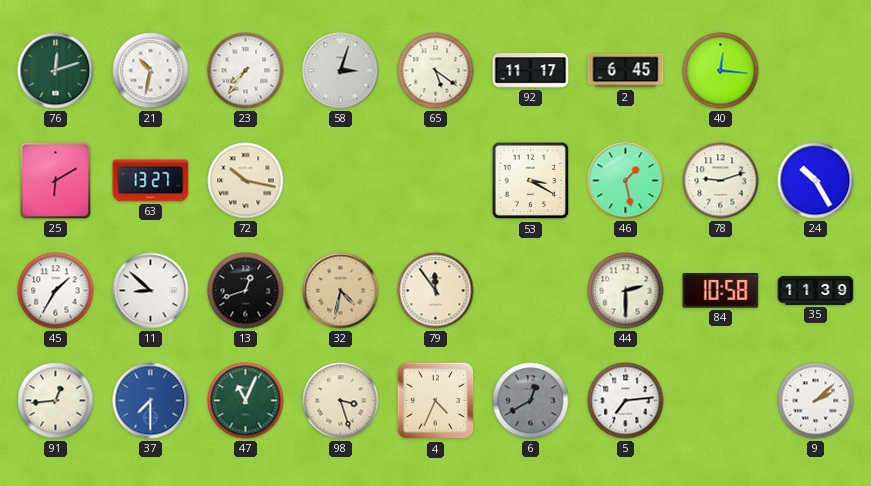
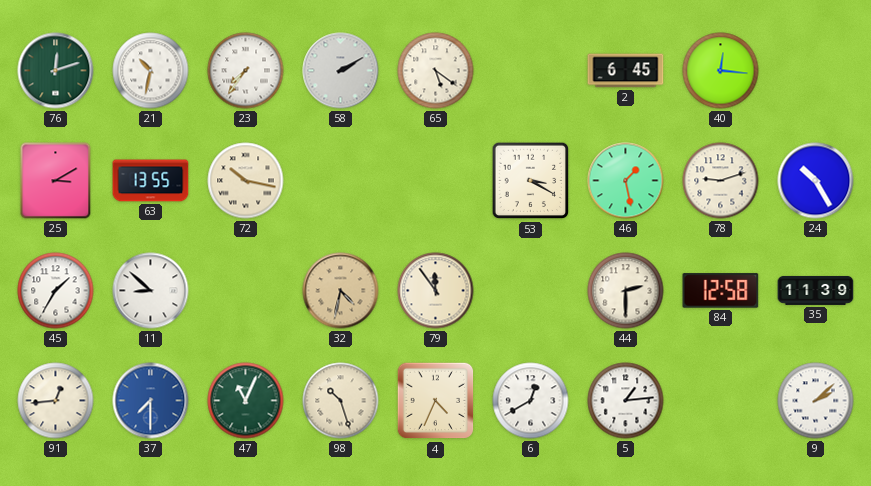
58: 3:03 -> 2:10
92: 11:17 -> none
25: 6:10 -> 3:10
63: 13:27 -> 13:55
13: 12:42 -> none
84: 10:58 -> 12:58
98: 3:27 -> 10:27
6 dial: grey -> white
5: 7:14 -> 1:14
